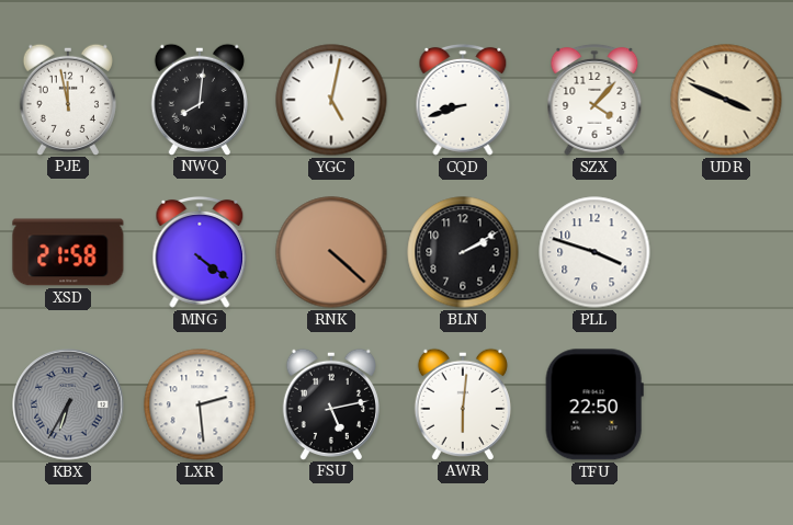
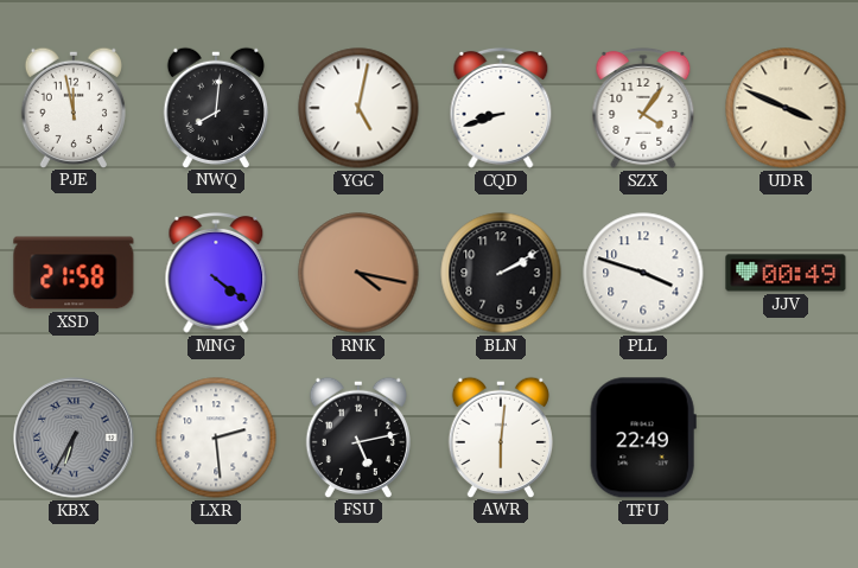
SZX: 4:07 -> 4:06
RNK: 4:22 -> 4:17
JJV: none -> 00:49
TFU: 22:50 -> 22:49
